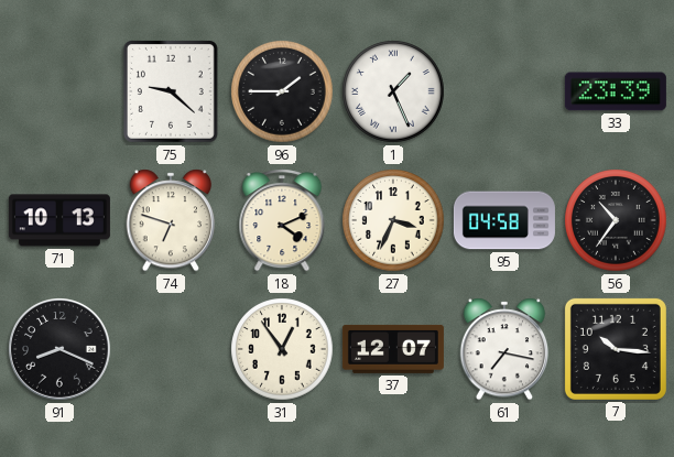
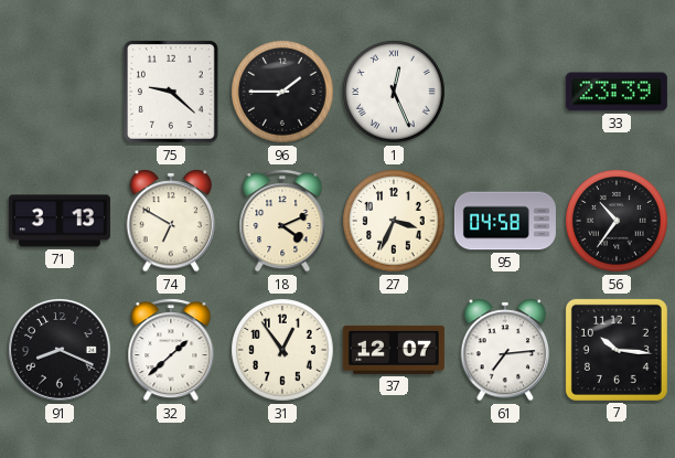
1: 1:26 -> 12:26
71: 10:13 -> 3:13
74: 6:48 -> 6:50
32: none -> 1:38
61: 7:17 -> 7:14
